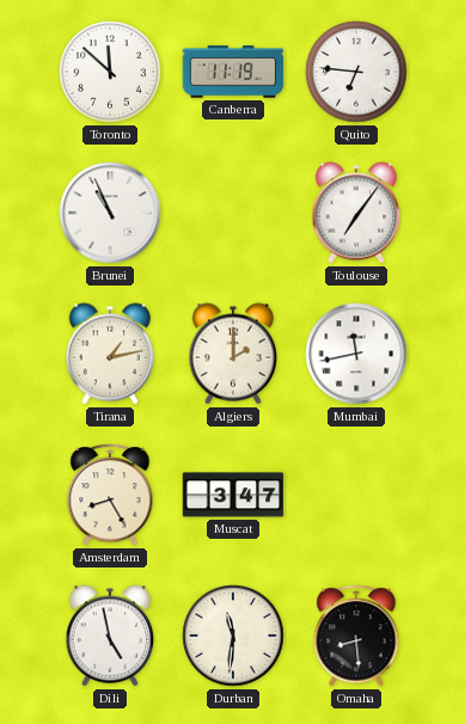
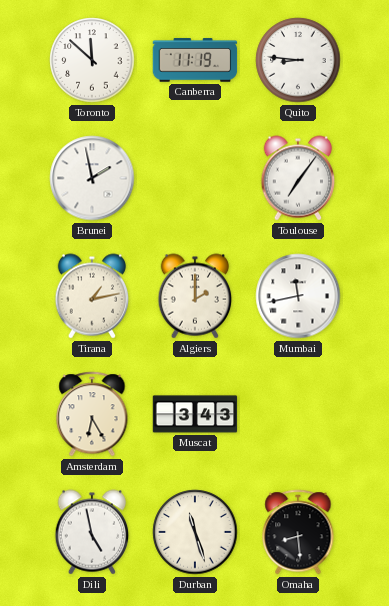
Quito: 6:46 -> 8:46
Brunei: 10:56 -> 1:58
Amsterdam: 8:25 -> 6:25
Muscat: 3:47 -> 3:43
Durban: 11:31 -> 11:27
